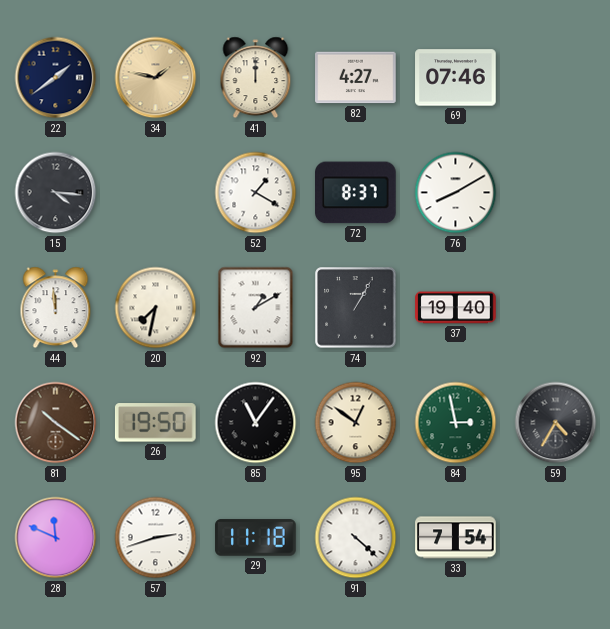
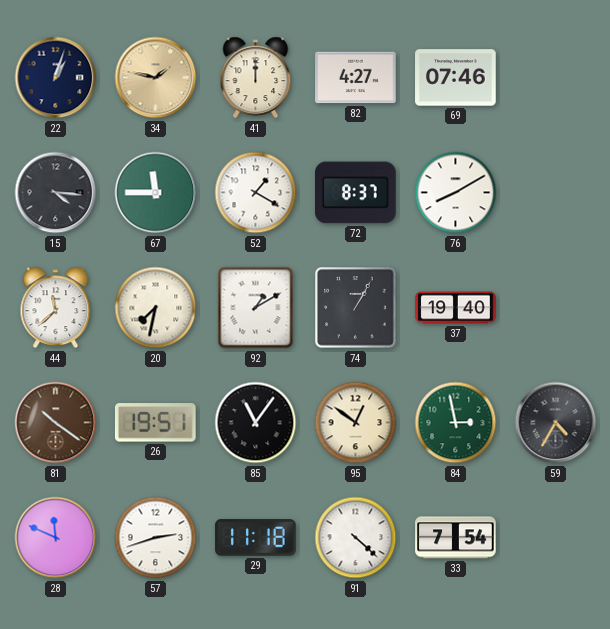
22: 1:39 -> 1:03
67: none -> 11:45
44: 11:59 -> 11:38
26: 19:50 -> 19:51
